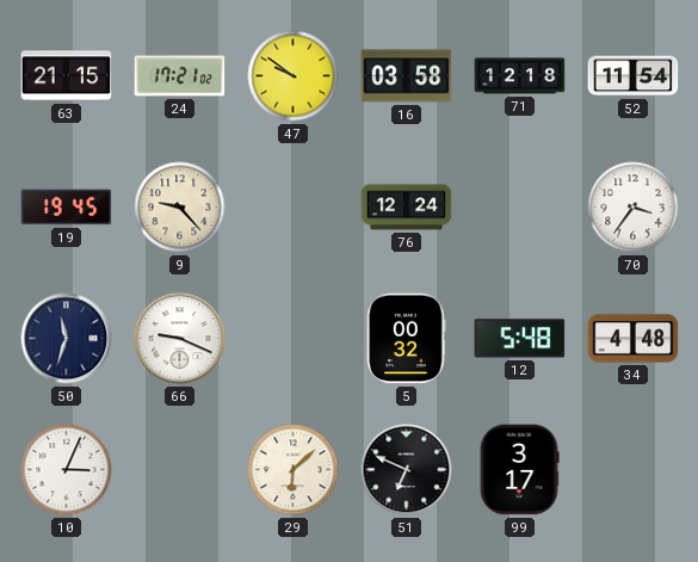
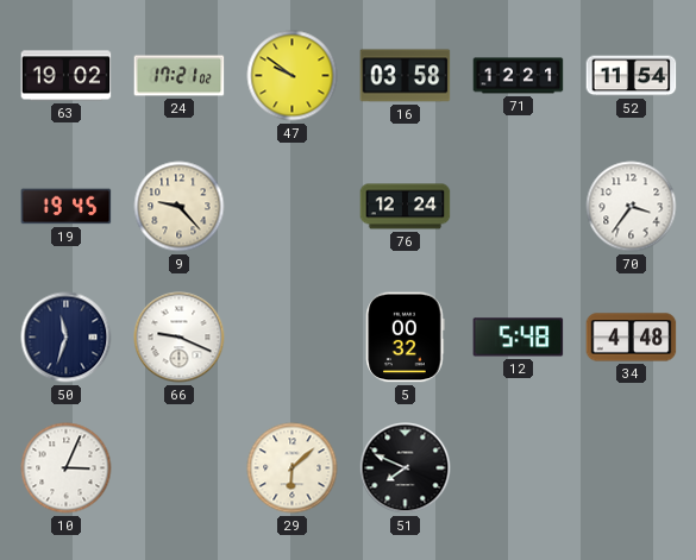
63: 21:15 -> 19:02
71: 12:18 -> 12:21
51: 6:49 -> 7:49
99: 3:17 -> none
